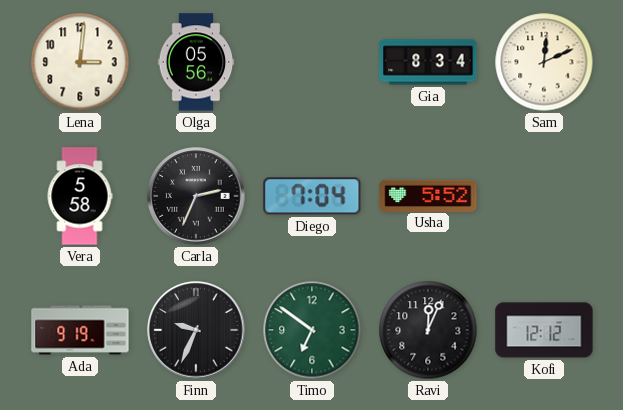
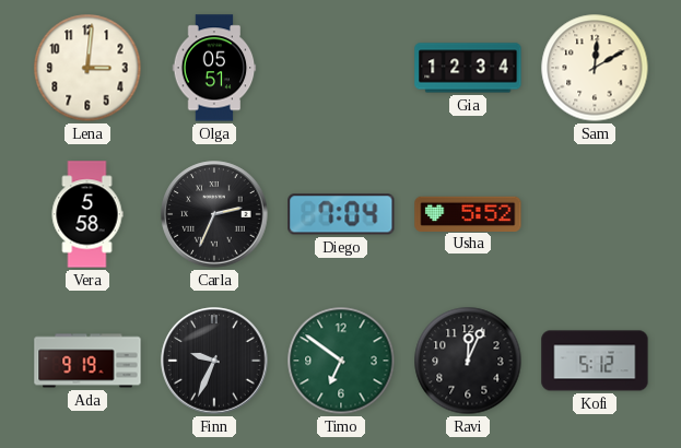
Olga: 05:56 -> 05:51
Gia: 8:34 -> 12:34
Sam: 12:11 -> 12:10
Kofi: 12:12 -> 5:12
